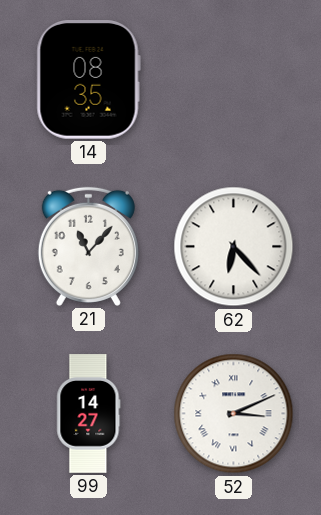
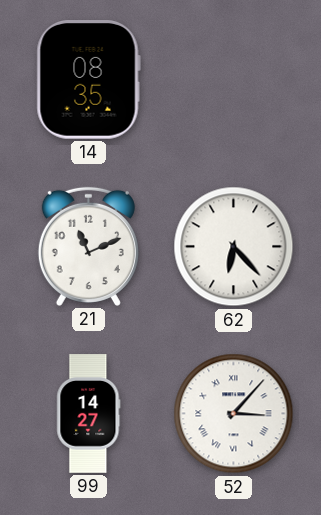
21: 11:07 -> 11:11
52: 3:11 -> 3:07
